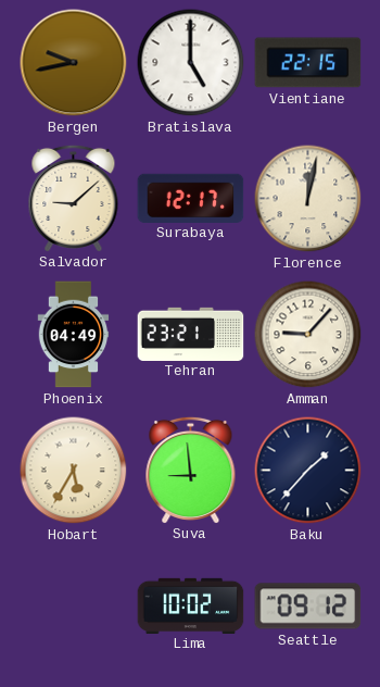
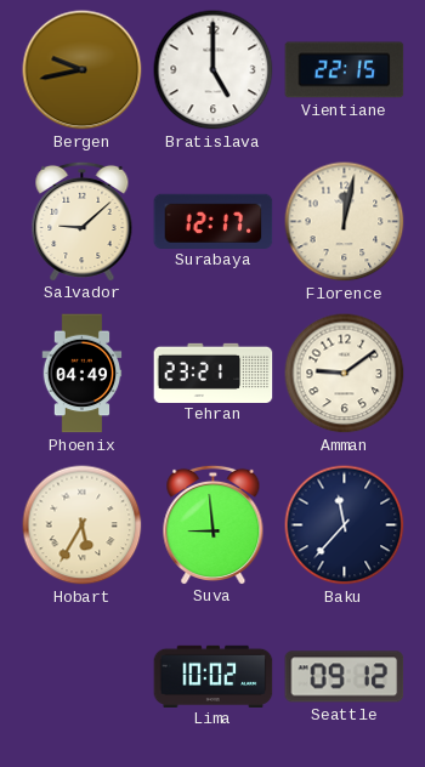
Amman: 9:07 -> 9:09
Baku: 1:37 -> 11:37
